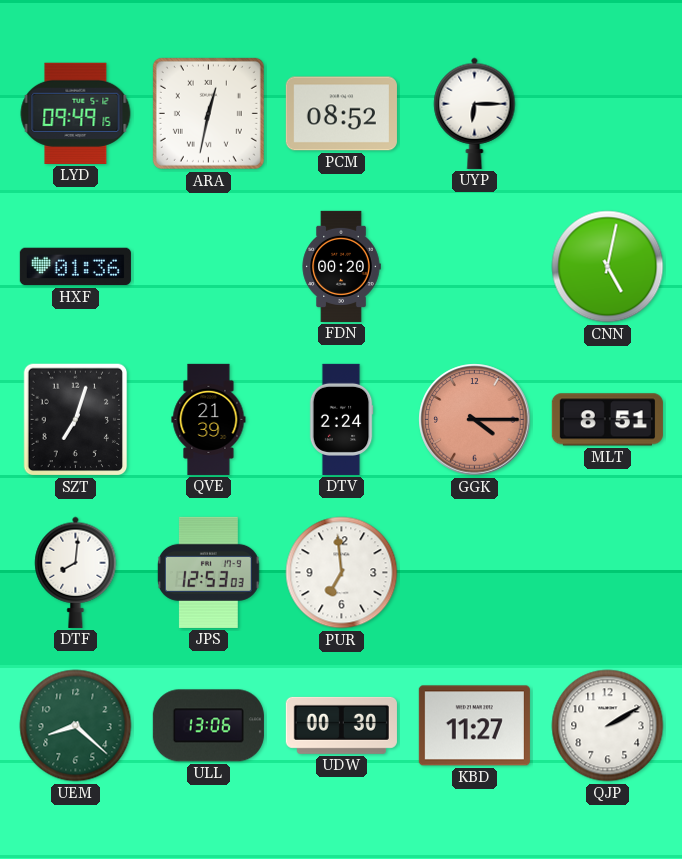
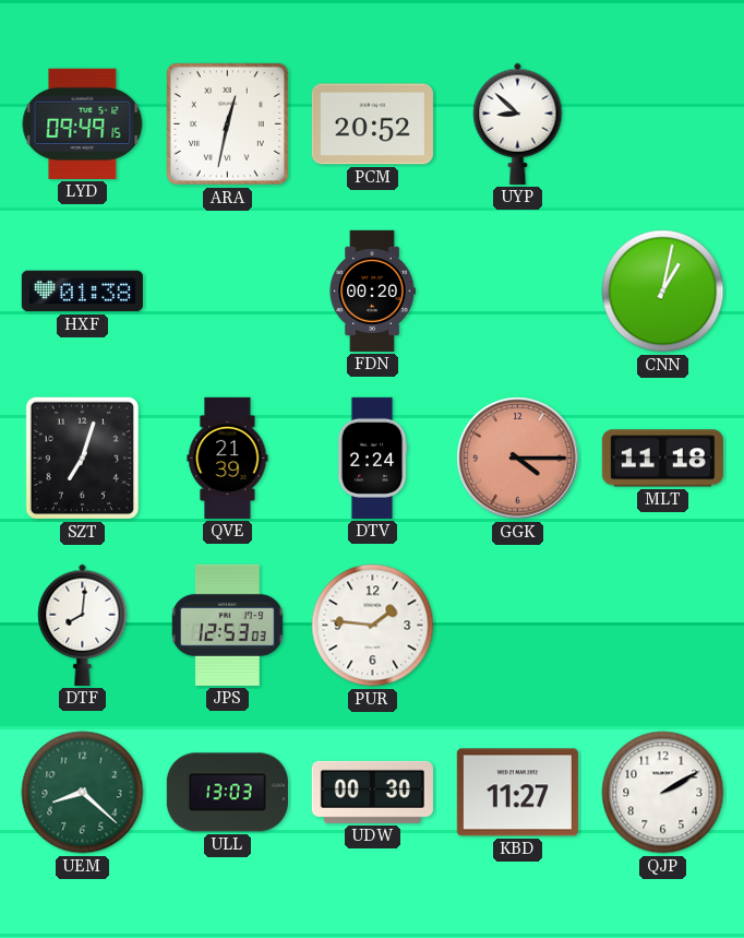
PCM: 08:52 -> 20:52
UYP: 6:15 -> 8:52
HXF: 01:36 -> 01:38
CNN: 5:02 -> 1:02
MLT: 8:51 -> 11:18
PUR: 6:59 -> 1:46
ULL: 13:06 -> 13:03
